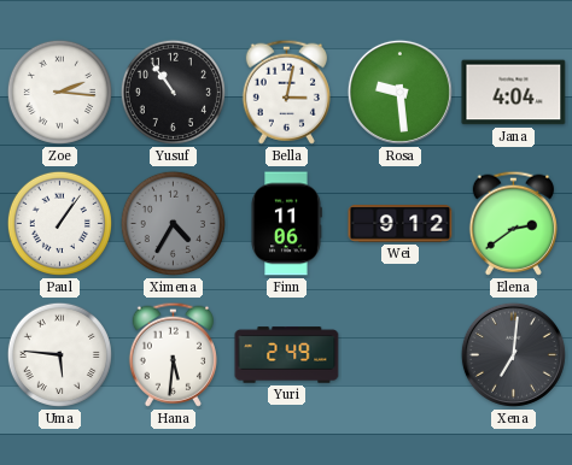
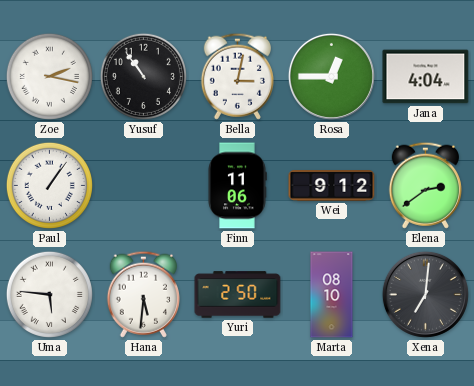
Zoe: 2:16 -> 2:17
Rosa: 9:29 -> 12:45
Ximena: 4:35 -> none
Yuri: 2:49 -> 2:50
Marta: none -> 08:10
